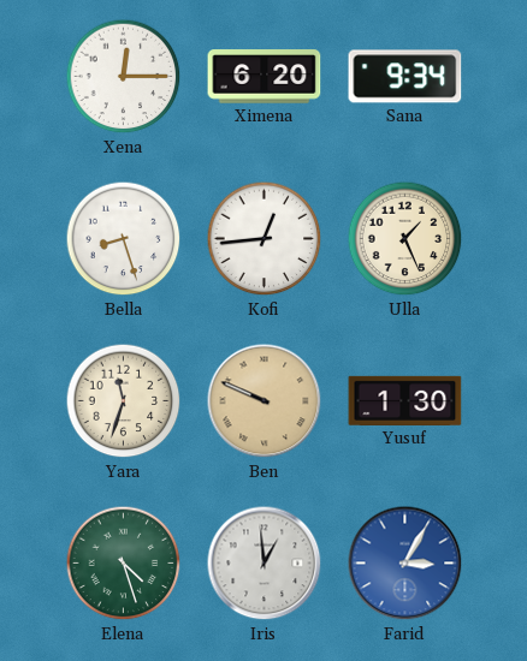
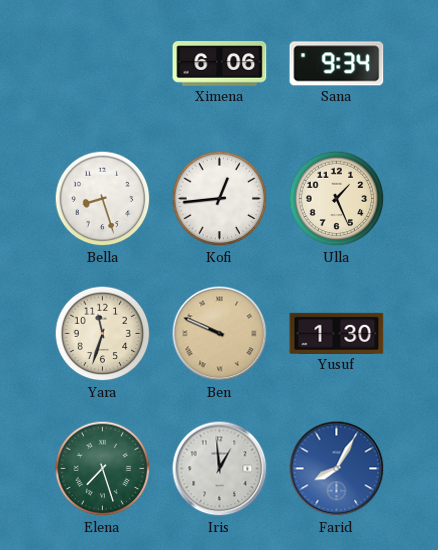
Xena: 12:15 -> none
Ximena: 6:20 -> 6:06
Elena: 4:27 -> 7:27
Farid: 3:05 -> 8:05
